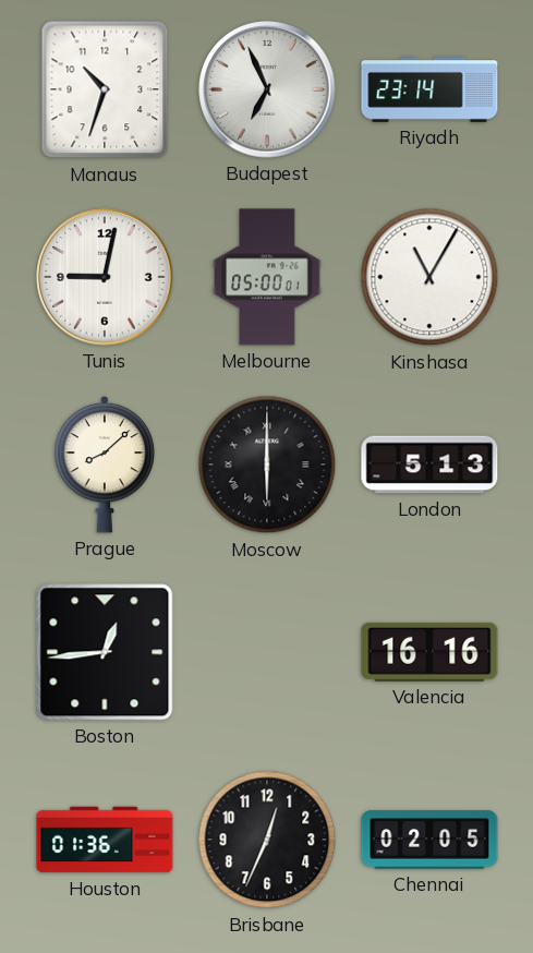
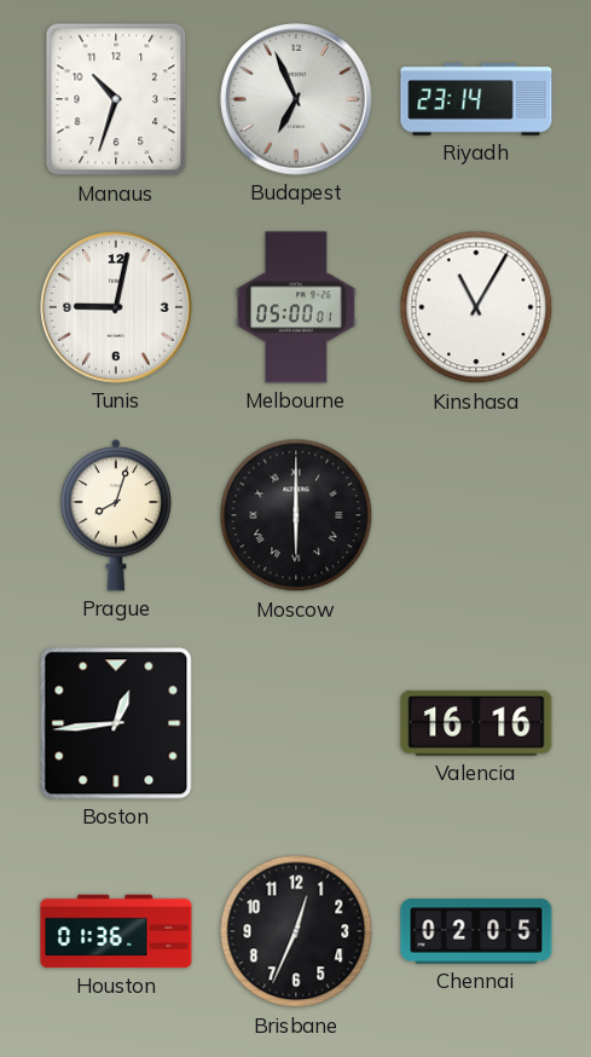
Prague: 8:08 -> 8:03
London: 5:13 -> none
